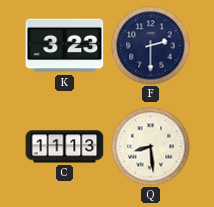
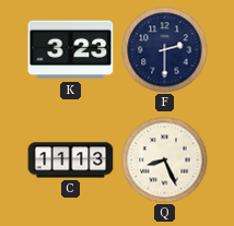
Q: 8:29 -> 8:26
